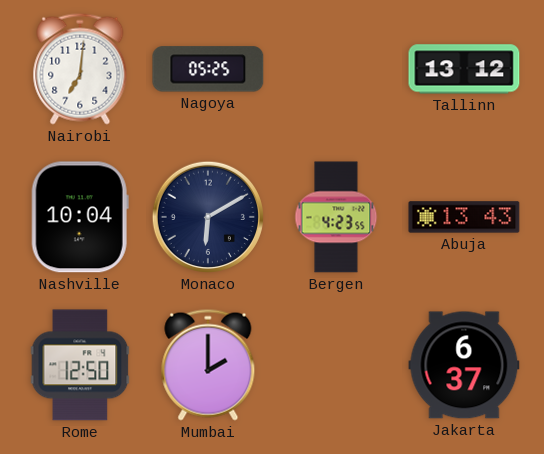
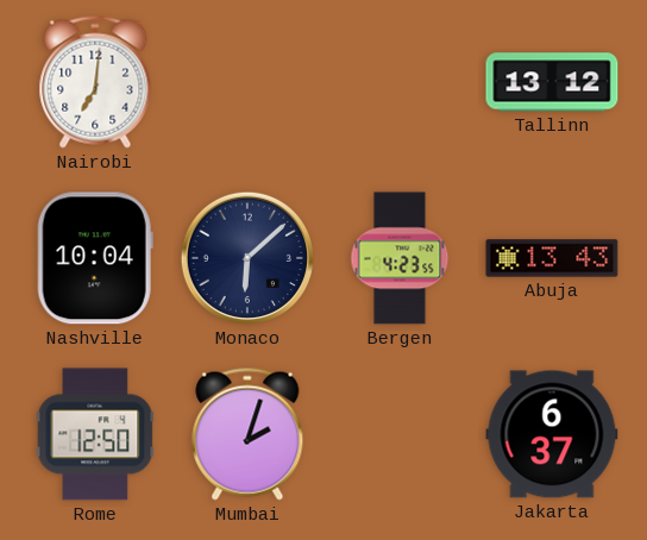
Nagoya: 05:25 -> none
Monaco: 6:10 -> 6:08
Mumbai: 2:00 -> 2:03
